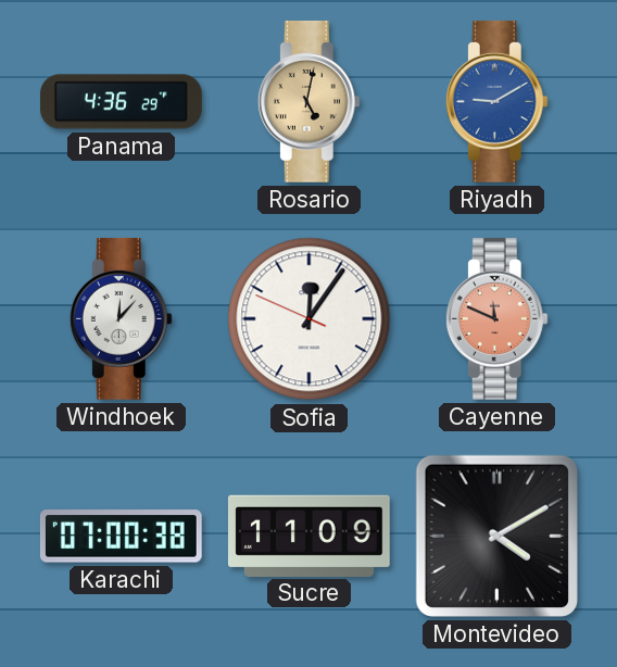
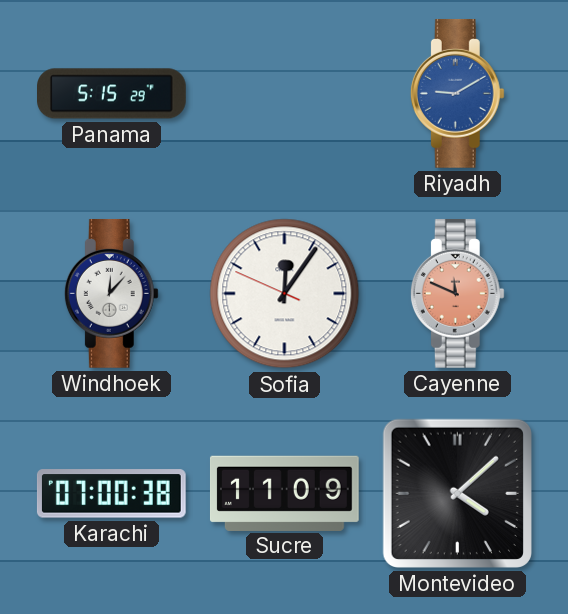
Panama: 4:36 -> 5:15
Rosario: 5:02 -> none
Montevideo: 4:10 -> 4:08
